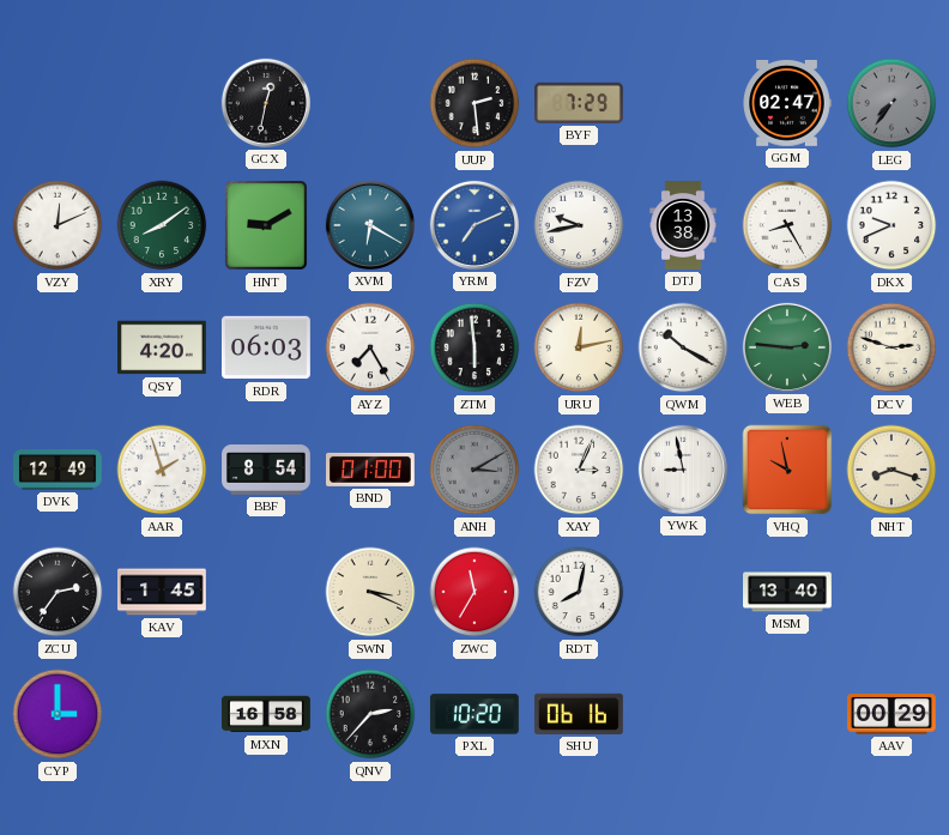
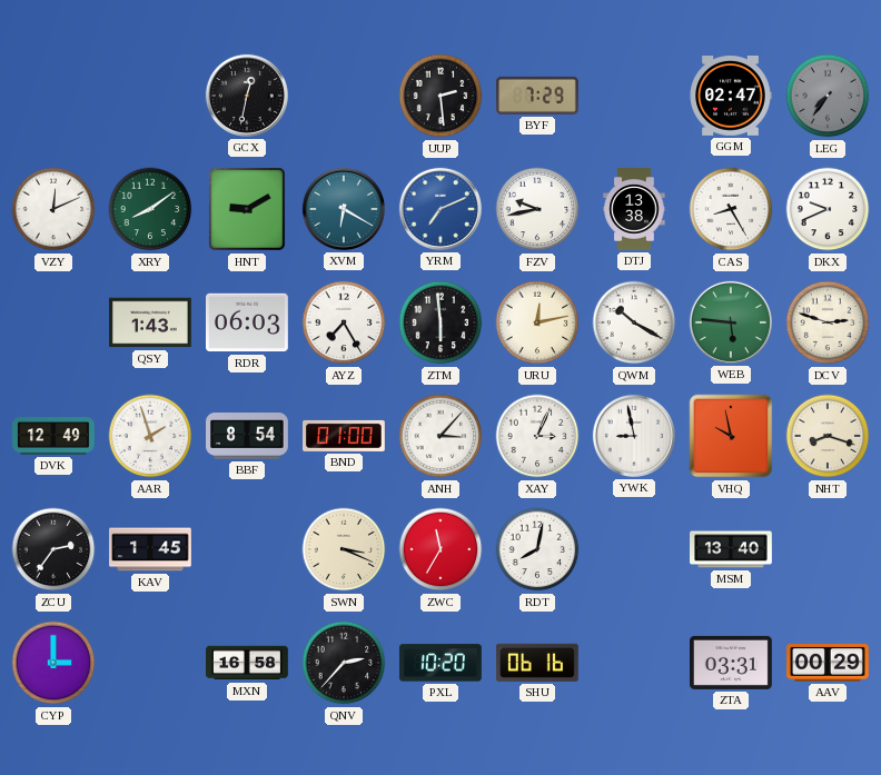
QSY: 4:20 -> 1:43
WEB: 2:46 -> 5:46
ANH: 3:10 -> 3:07
ANH dial: grey -> white
ZTA: none -> 03:31
